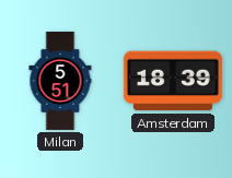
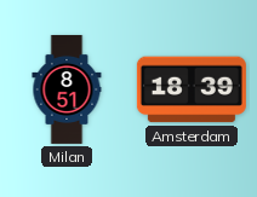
Milan: 5:51 -> 8:51
